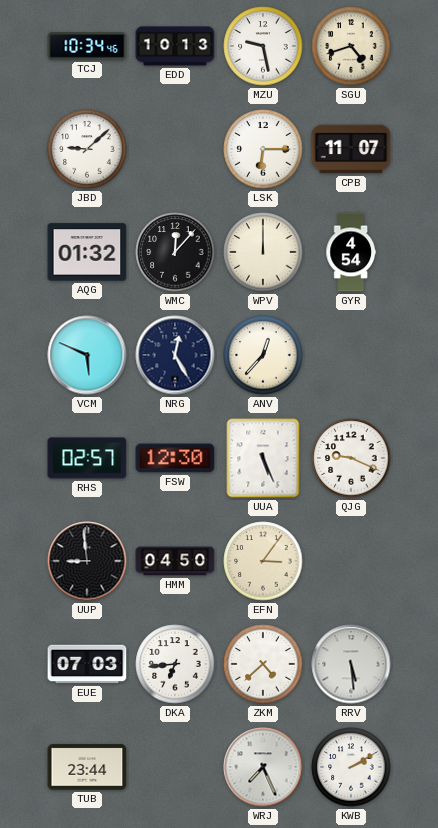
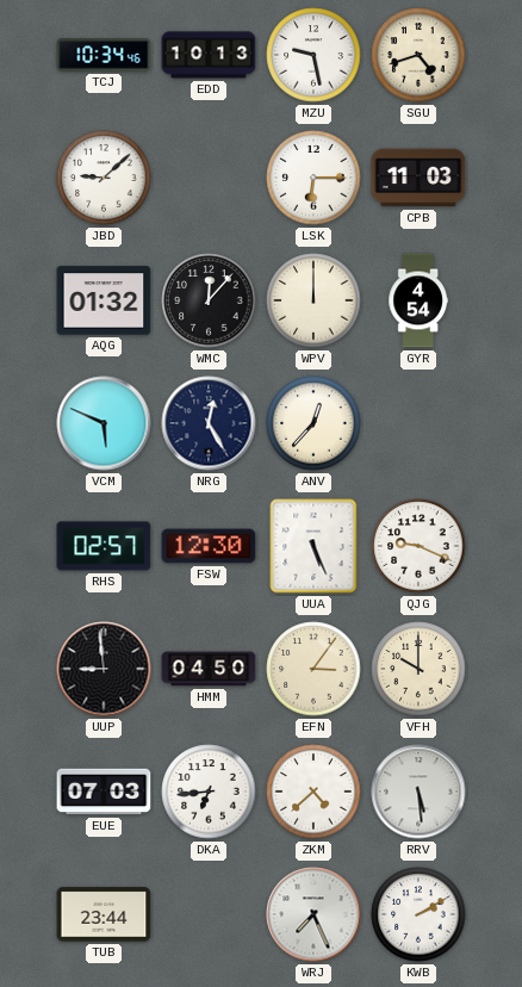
CPB: 11:07 -> 11:03
VFH: none -> 10:00
